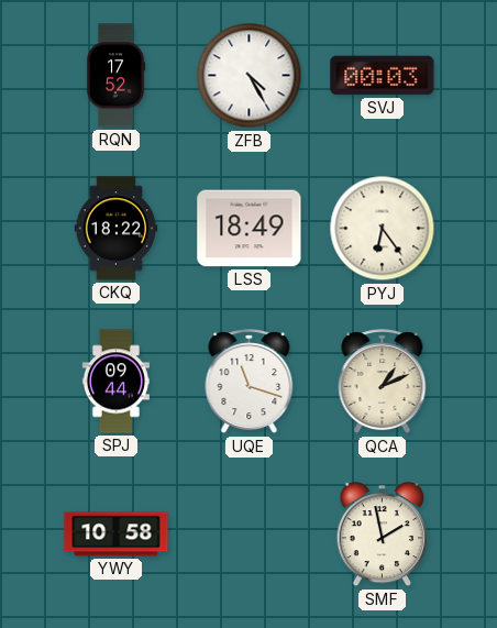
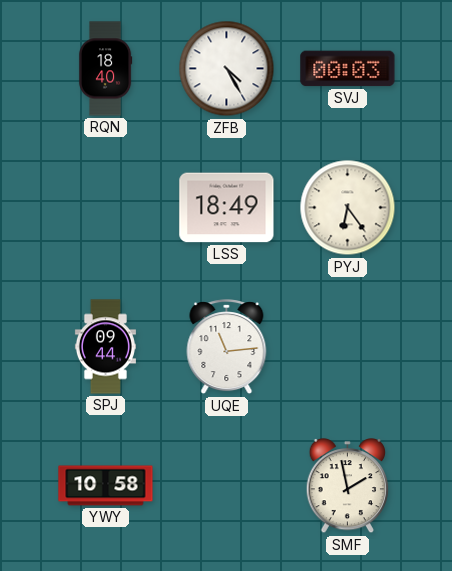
RQN: 17:52 -> 18:40
CKQ: 18:22 -> none
UQE: 11:18 -> 11:14
QCA: 1:11 -> none
